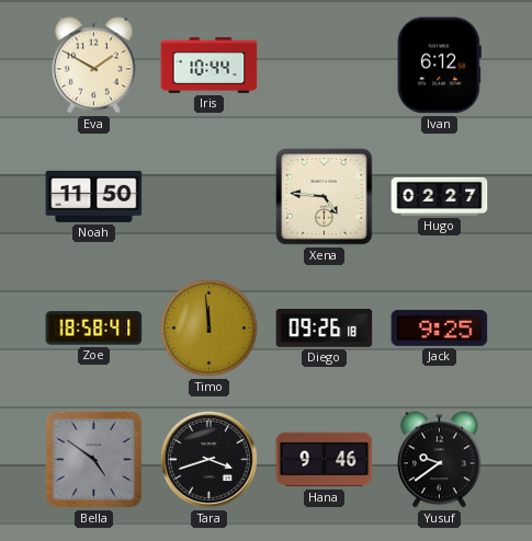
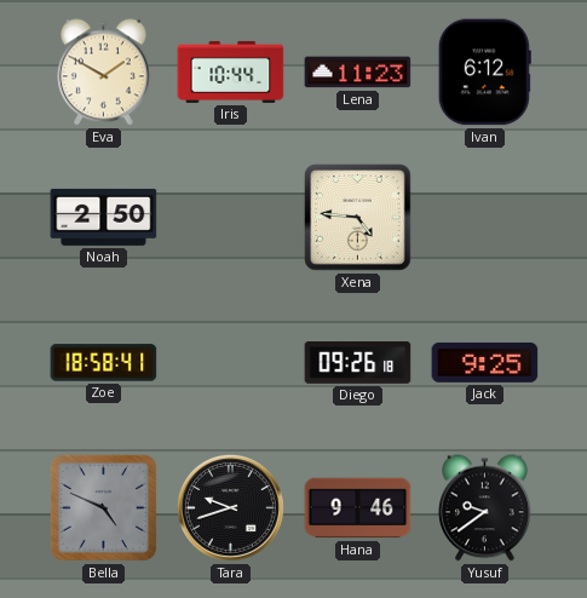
Lena: none -> 11:23
Noah: 11:50 -> 2:50
Hugo: 02:27 -> none
Timo: 11:59 -> none
Bella: 4:51 -> 4:49
Tara: 3:42 -> 9:42
